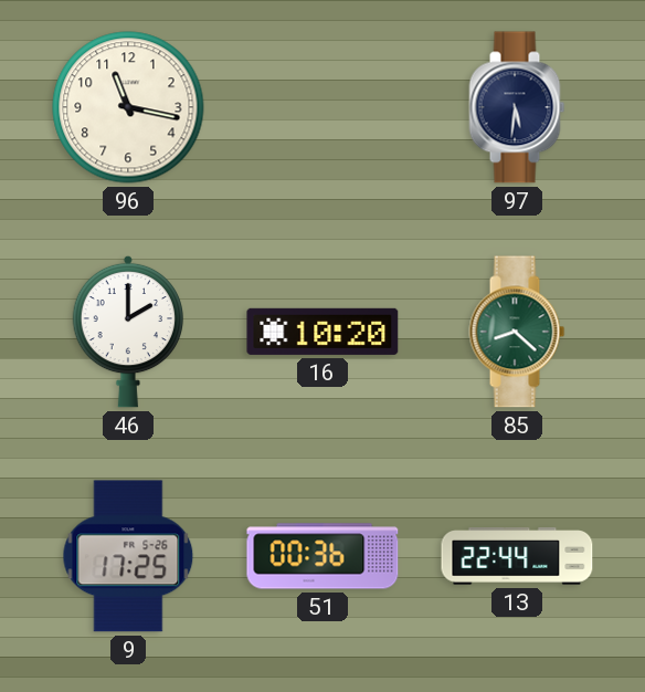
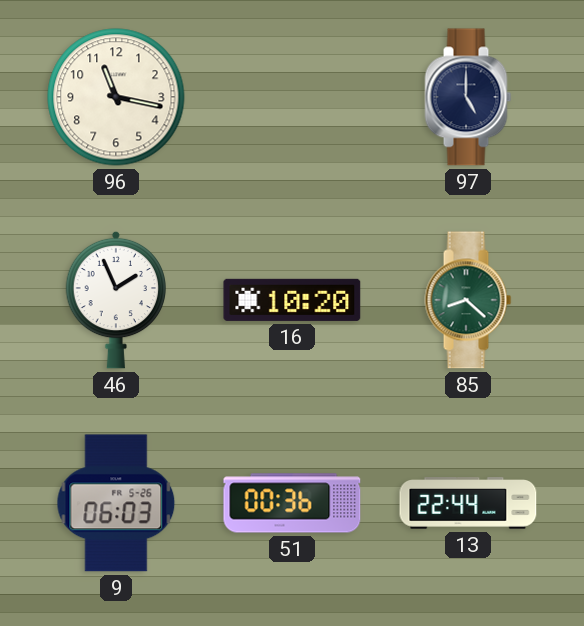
97: 5:31 -> 5:00
46: 2:00 -> 1:56
9: 17:25 -> 06:03
